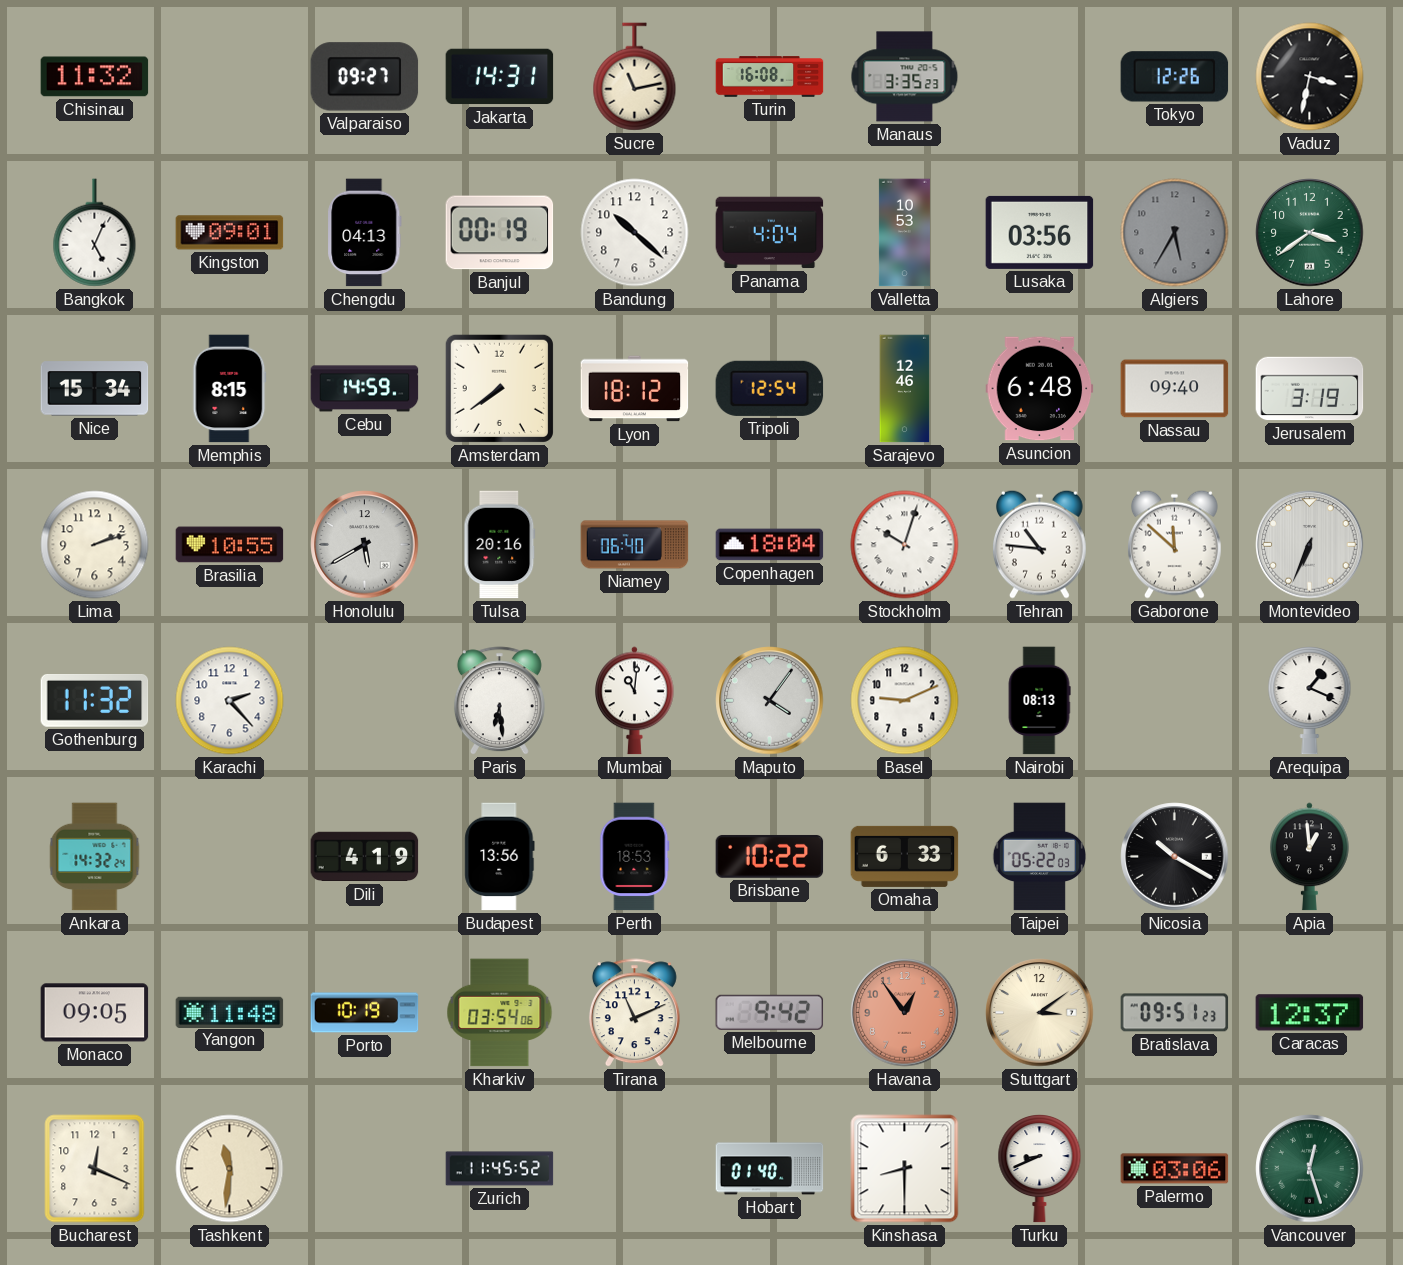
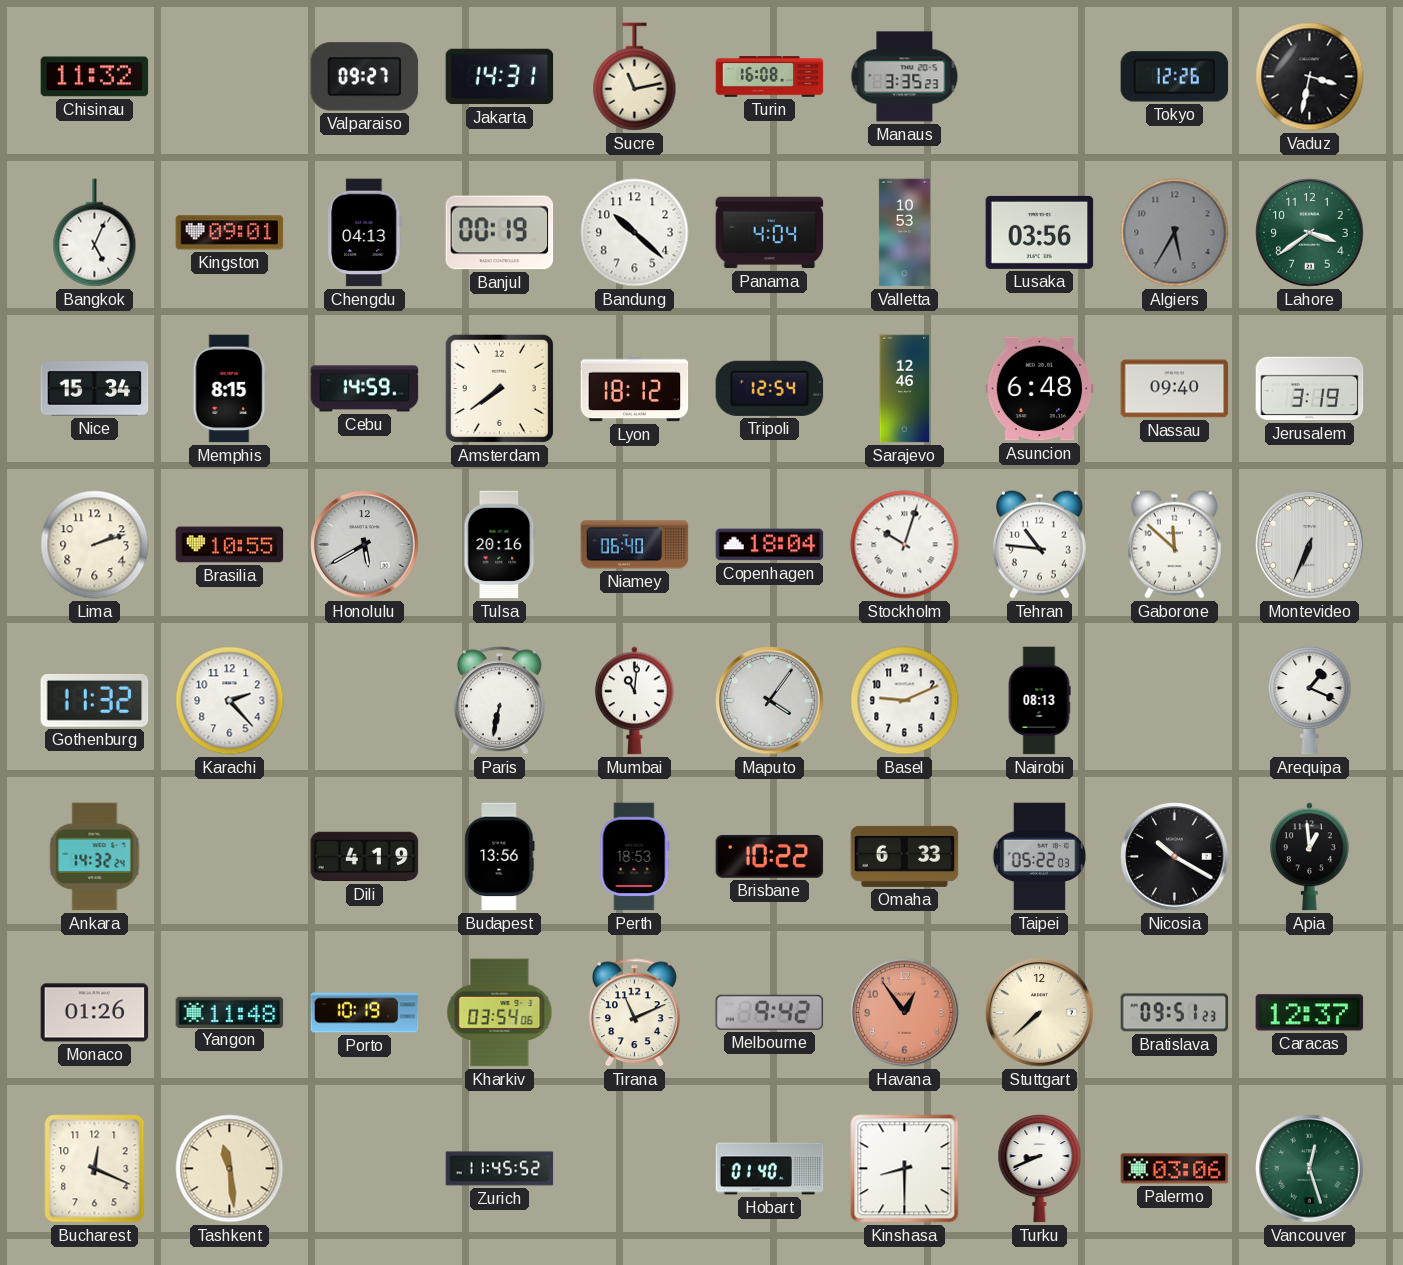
Paris: 6:29 -> 6:32
Monaco: 09:05 -> 01:26
Stuttgart: 3:09 -> 7:38
Tashkent: 11:31 -> 11:29
